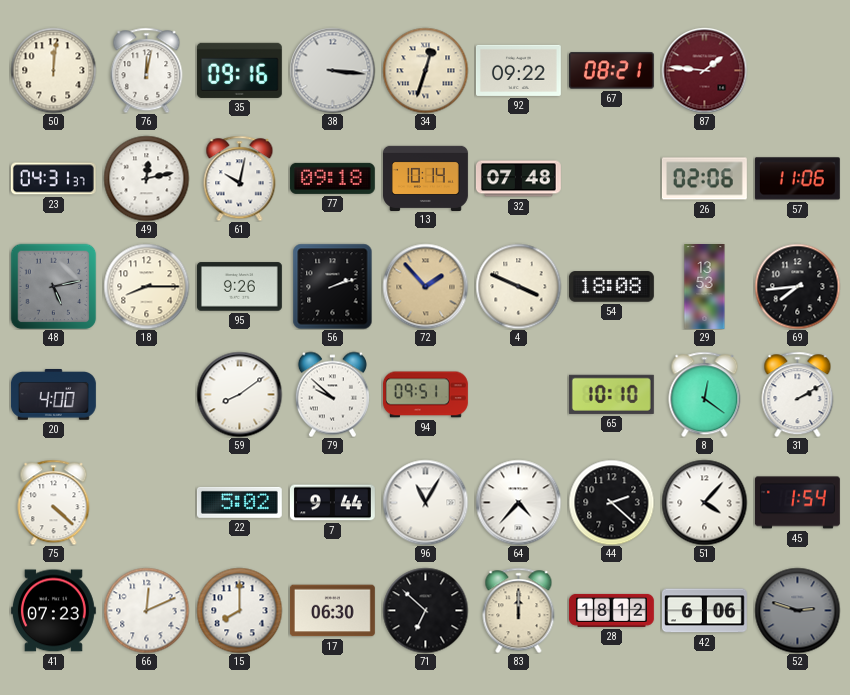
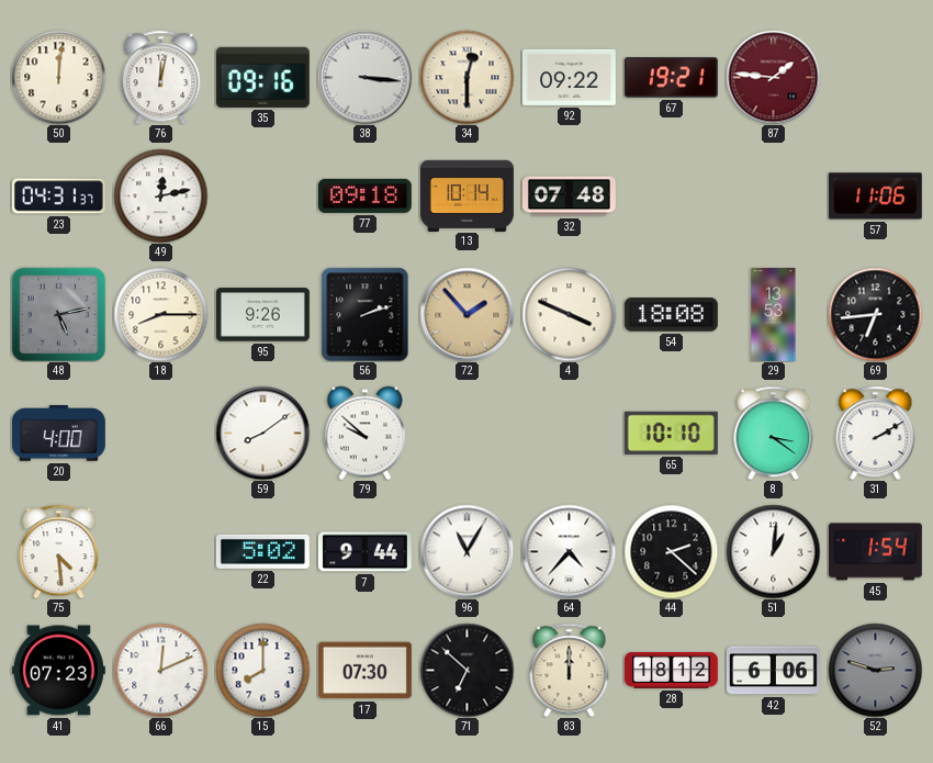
34: 12:33 -> 12:30
67: 08:21 -> 19:21
61: 10:02 -> none
26: 02:06 -> none
69: 7:44 -> 6:44
94: 09:51 -> none
8: 12:21 -> 3:21
75: 4:22 -> 4:29
51: 4:07 -> 1:01
17: 06:30 -> 07:30
